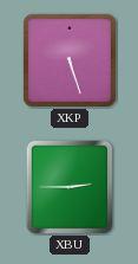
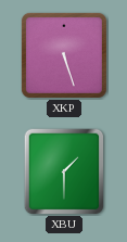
XBU: 2:45 -> 1:30
